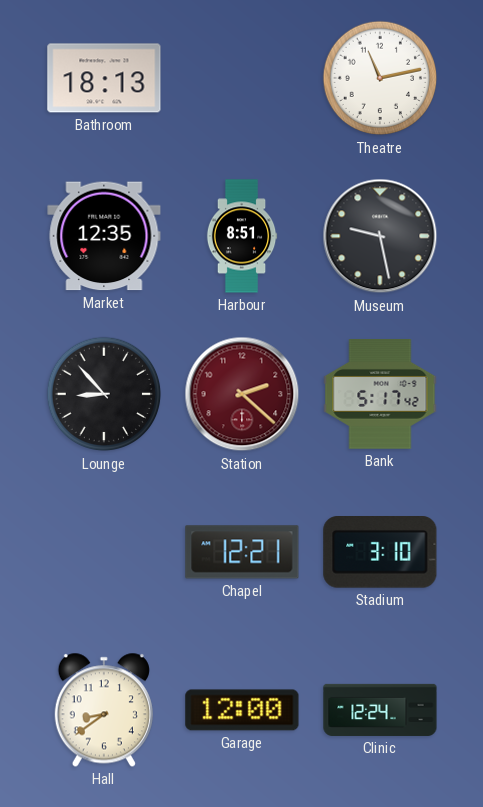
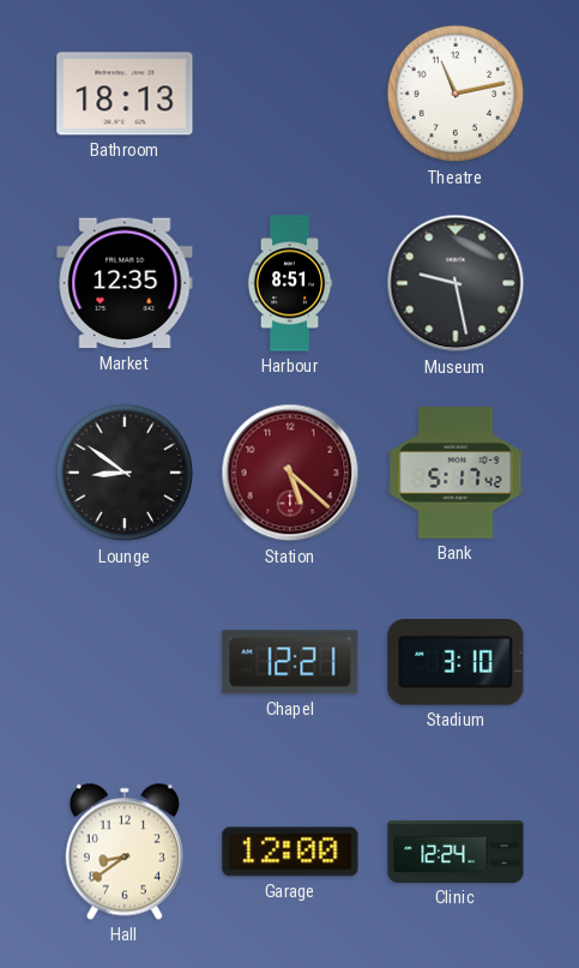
Lounge: 8:53 -> 8:51
Station: 2:22 -> 5:22
